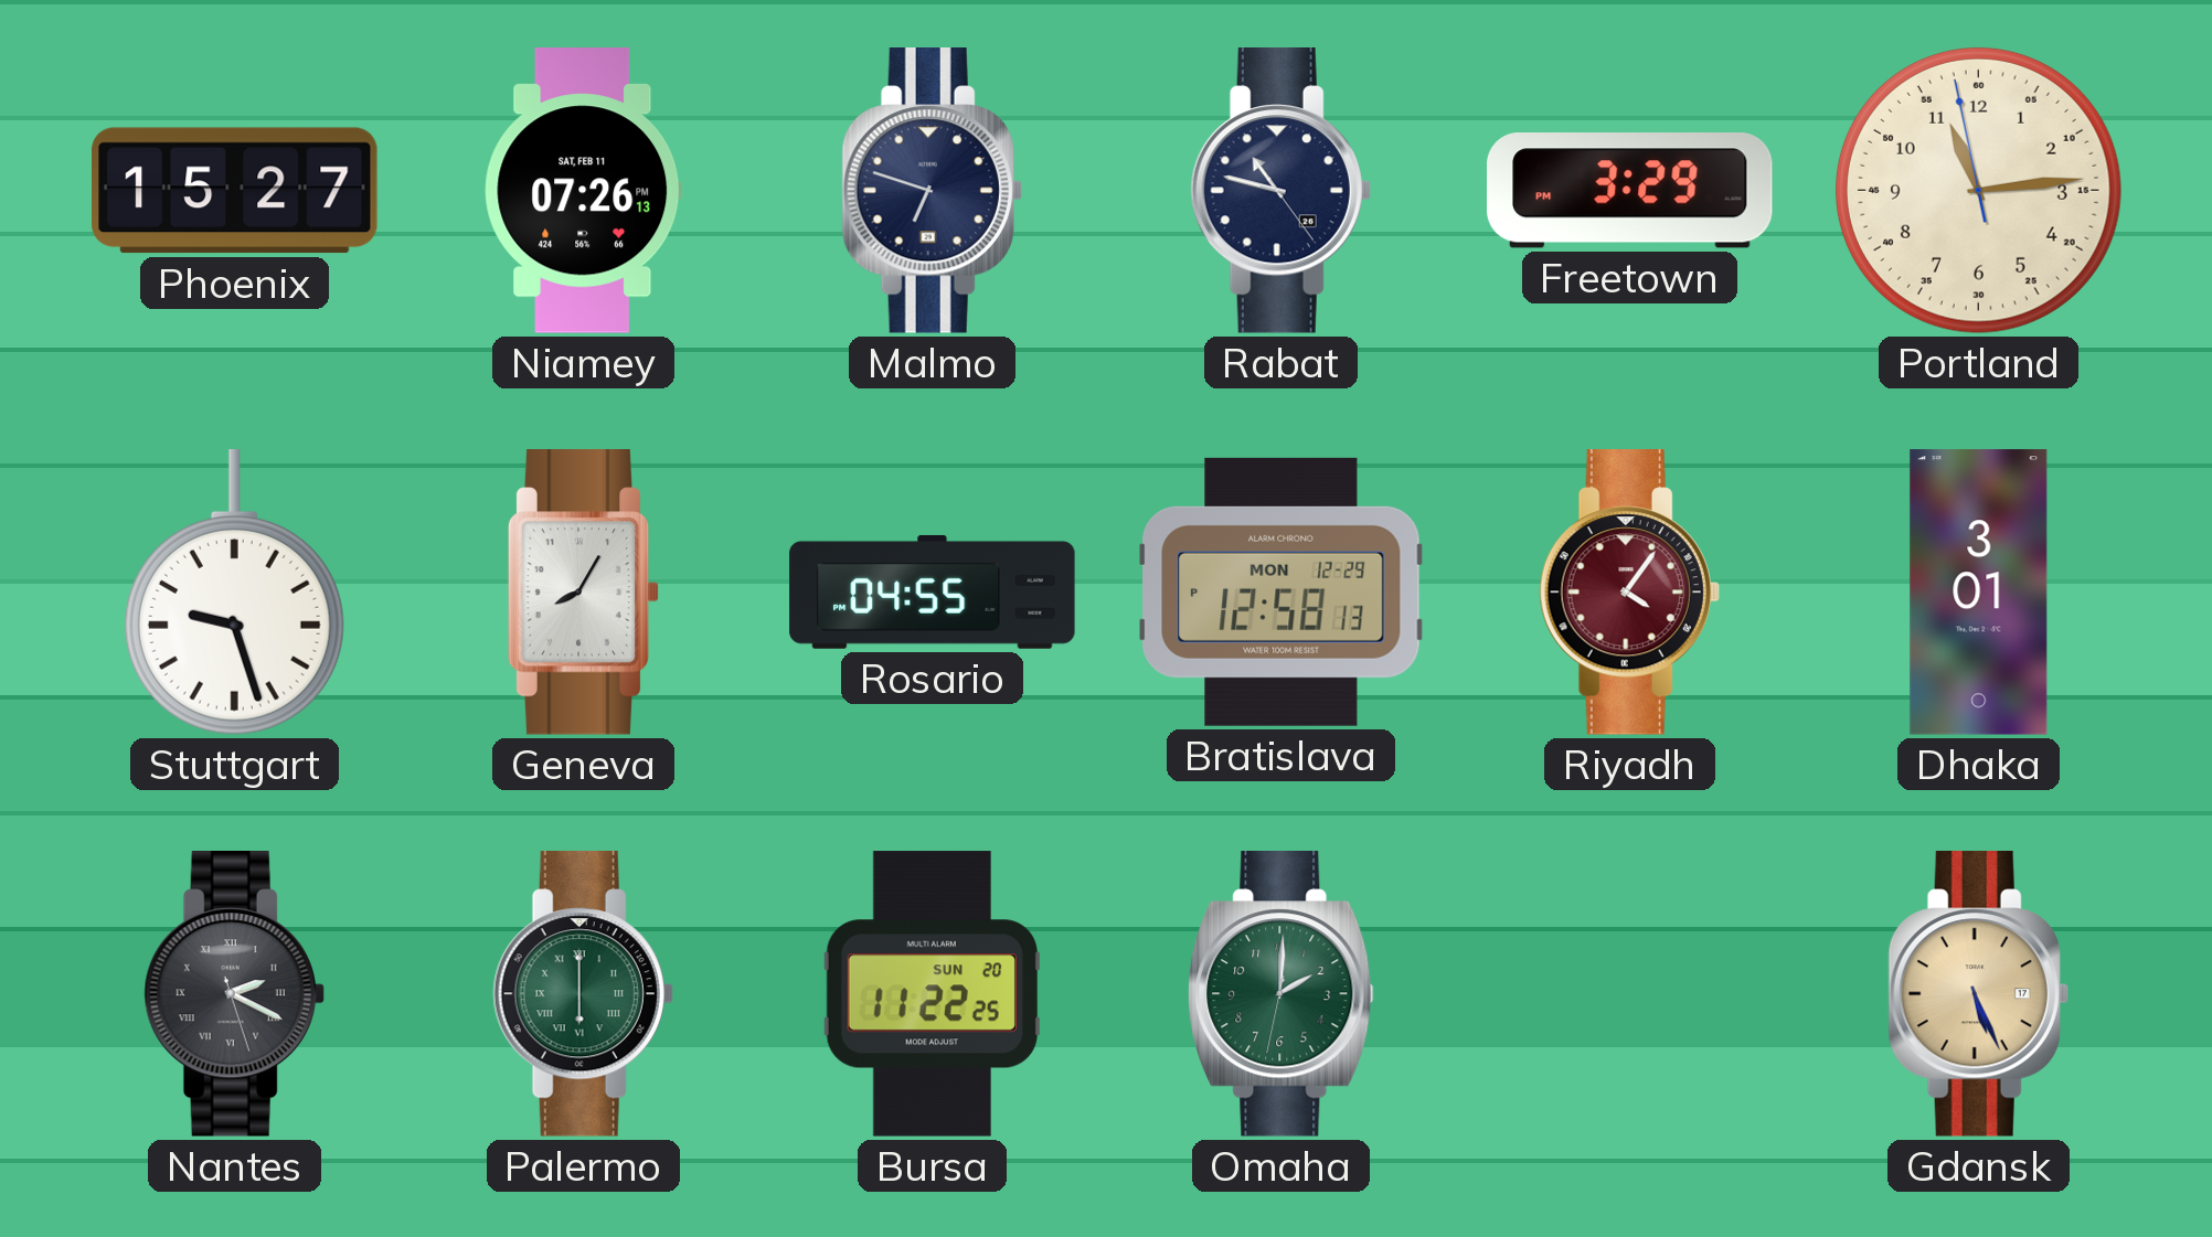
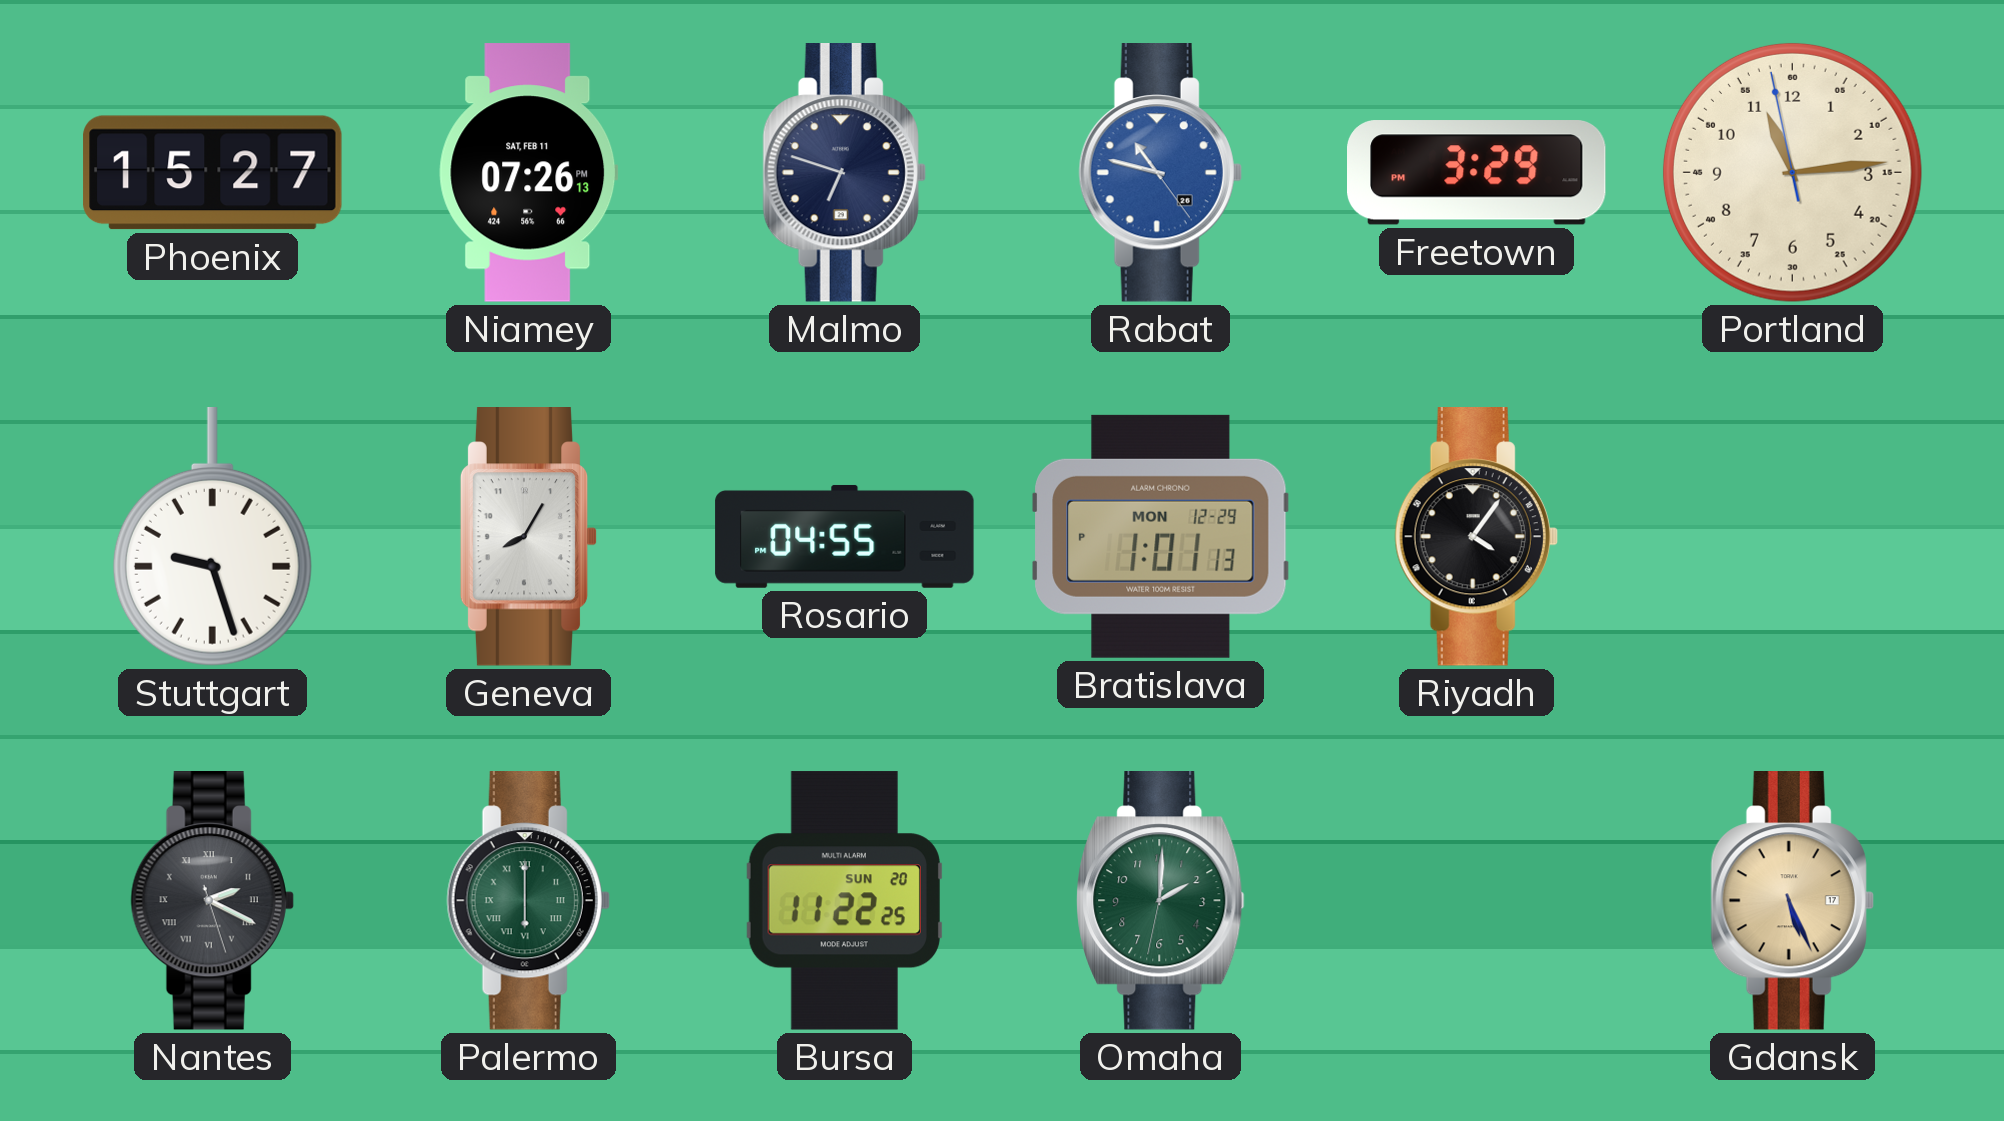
Rabat dial: navy -> blue
Bratislava: 12:58 -> 1:01
Riyadh dial: burgundy -> black
Dhaka: 3:01 -> none
